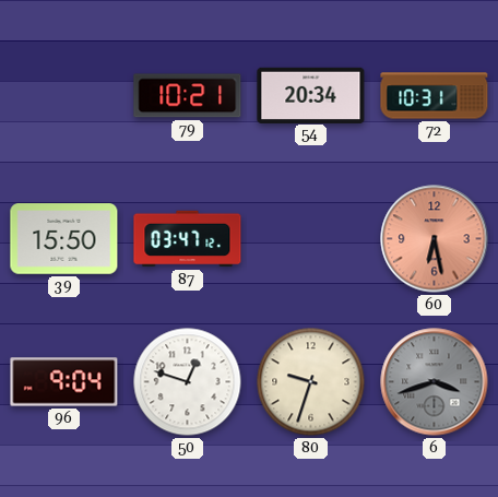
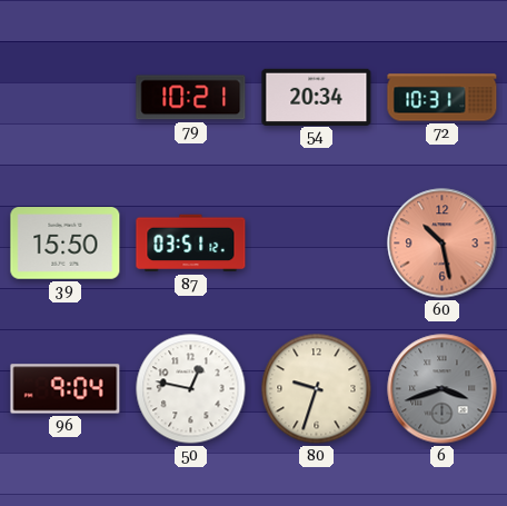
87: 03:47 -> 03:51
60: 6:28 -> 10:28
50: 12:48 -> 12:47
